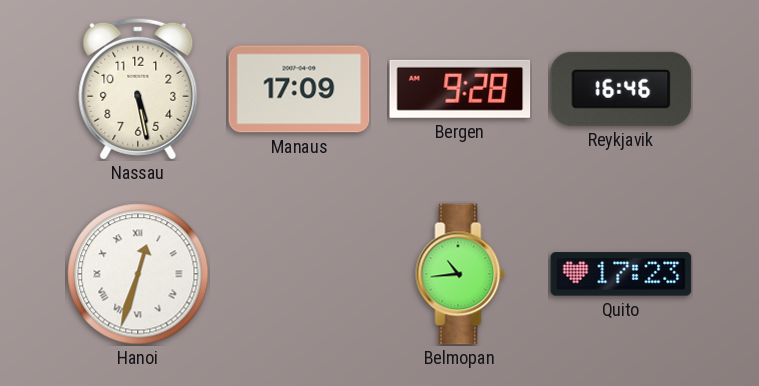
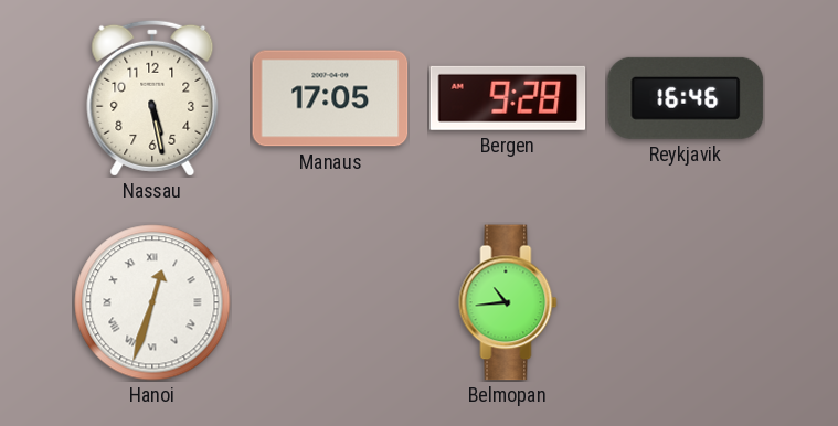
Manaus: 17:09 -> 17:05
Quito: 17:23 -> none
